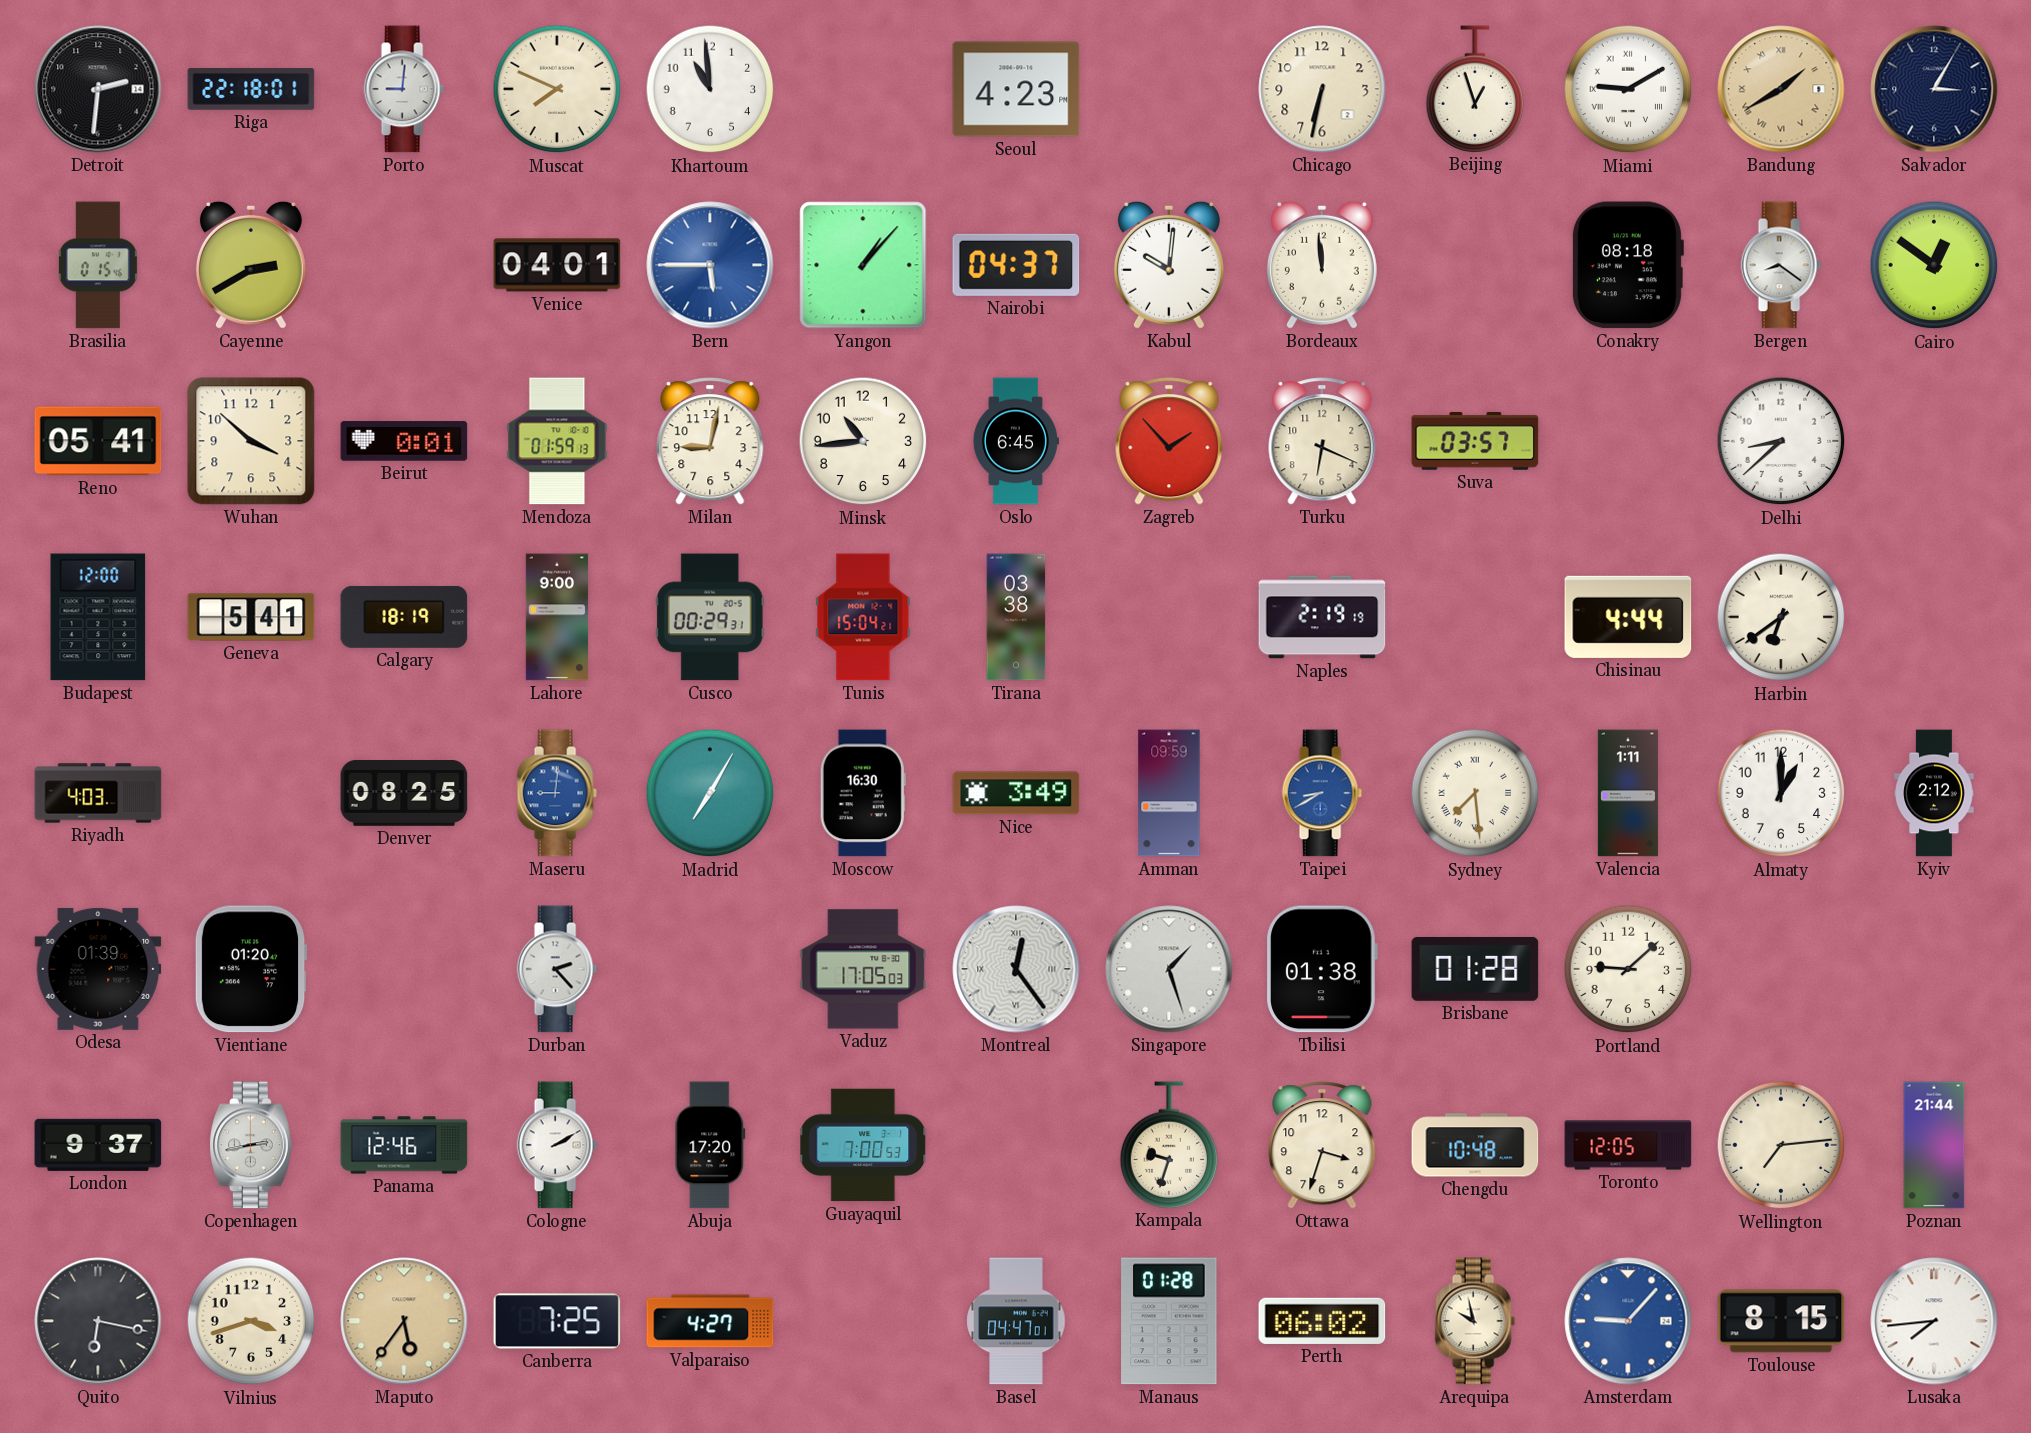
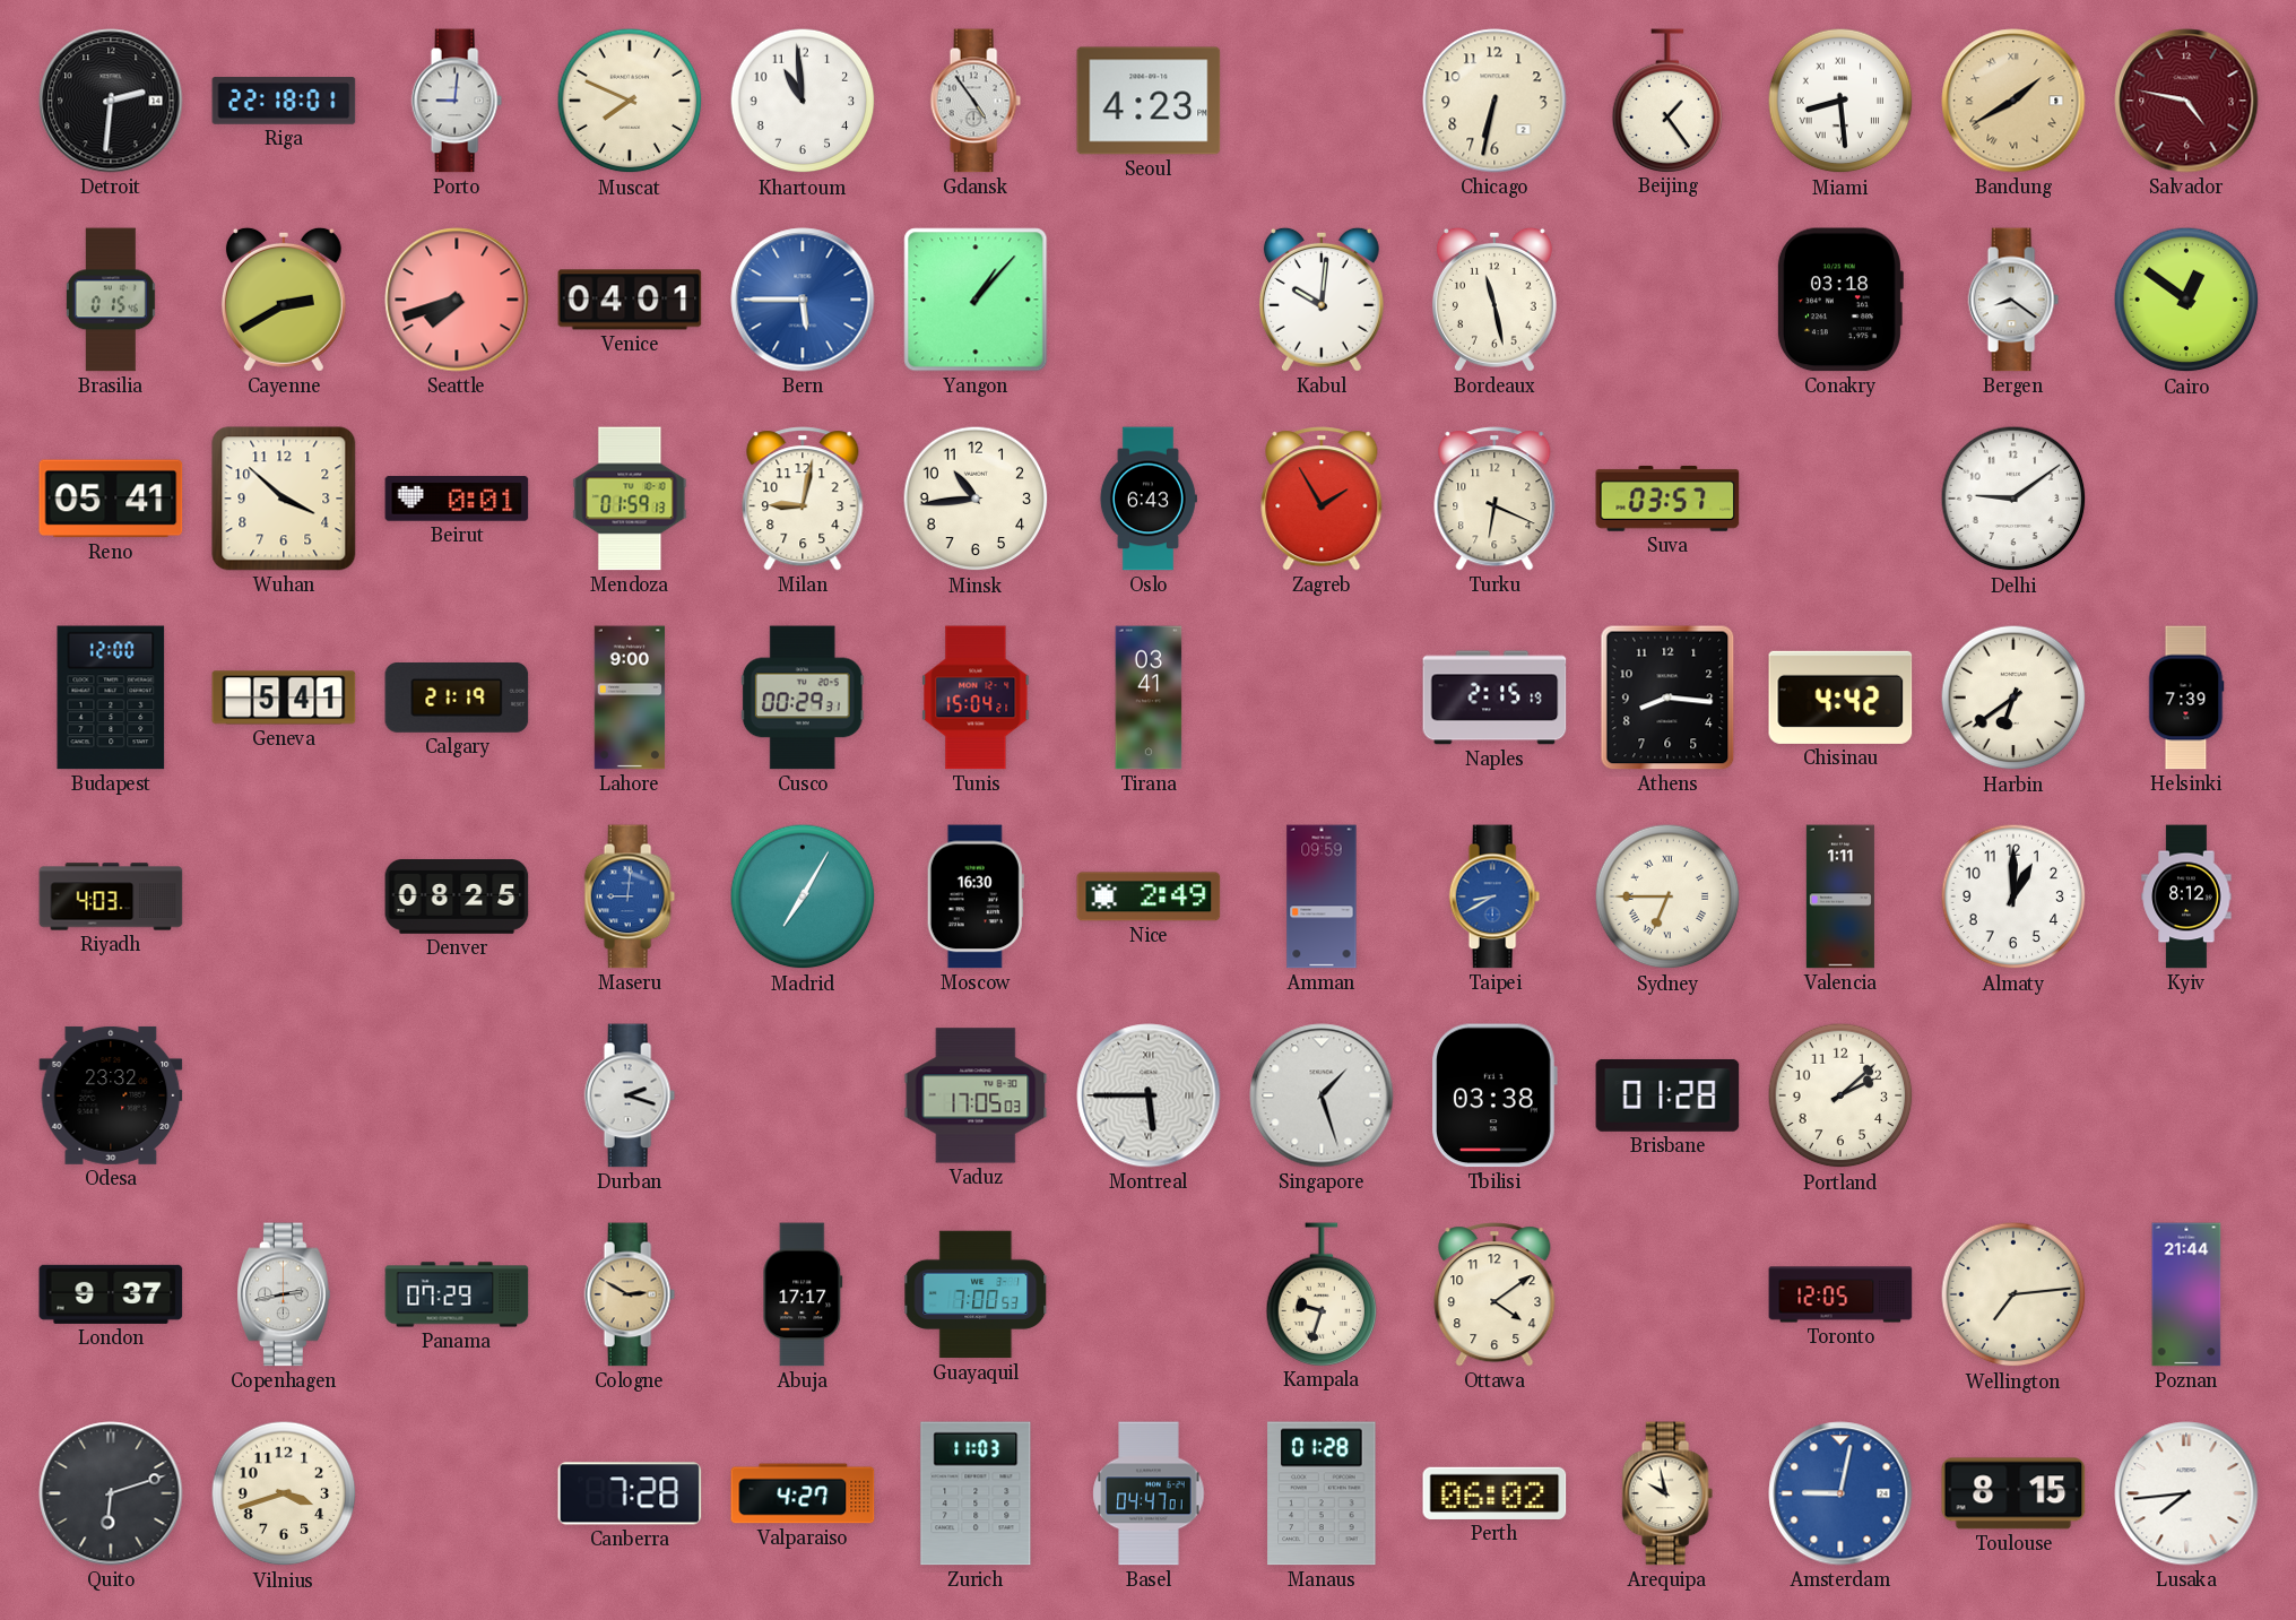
Gdansk: none -> 4:54
Beijing: 12:57 -> 1:24
Miami: 9:10 -> 8:29
Salvador: 3:05 -> 4:47
Salvador dial: navy -> burgundy
Seattle: none -> 7:42
Nairobi: 04:37 -> none
Bordeaux: 11:59 -> 11:28
Conakry: 08:18 -> 03:18
Oslo: 6:45 -> 6:43
Zagreb: 1:53 -> 1:55
Delhi: 8:38 -> 9:09
Calgary: 18:19 -> 21:19
Tirana: 03:38 -> 03:41
Naples: 2:19 -> 2:15
Athens: none -> 8:16
Chisinau: 4:44 -> 4:42
Helsinki: none -> 7:39
Nice: 3:49 -> 2:49
Sydney: 7:29 -> 6:45
Kyiv: 2:12 -> 8:12
Odesa: 01:39 -> 23:32
Vientiane: 01:20 -> none
Durban: 2:23 -> 2:18
Montreal: 12:24 -> 5:45
Tbilisi: 01:38 -> 03:38
Portland: 9:08 -> 2:08
Panama: 12:46 -> 07:29
Cologne: 2:10 -> 2:50
Cologne dial: white -> champagne
Abuja: 17:20 -> 17:17
Ottawa: 3:33 -> 4:09
Chengdu: 10:48 -> none
Quito: 6:17 -> 6:12
Maputo: 5:36 -> none
Canberra: 7:25 -> 7:28
Zurich: none -> 11:03
Amsterdam: 9:07 -> 9:02
